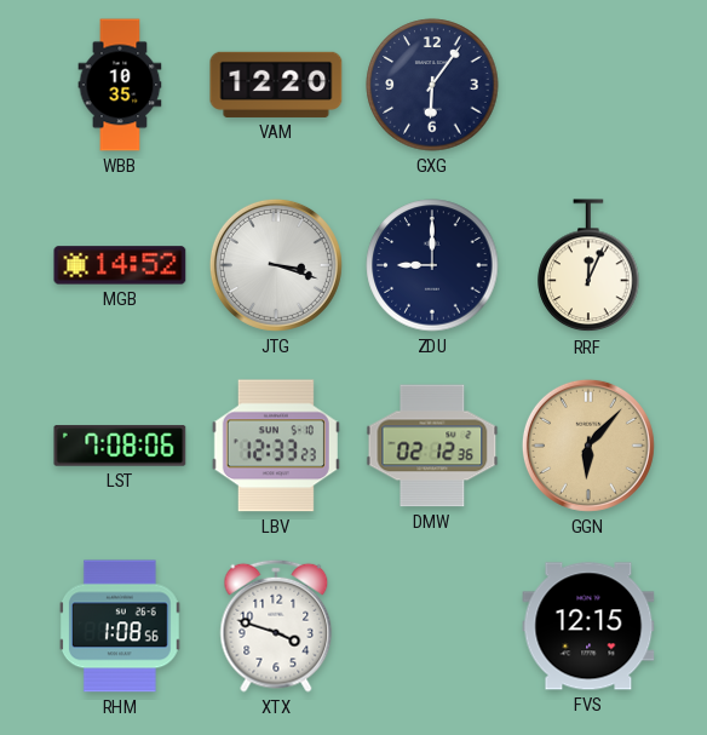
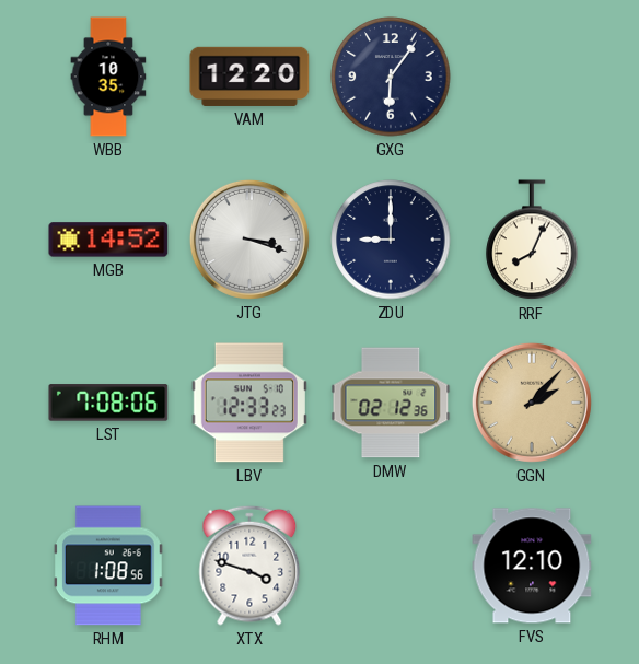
RRF: 12:04 -> 8:04
GGN: 6:07 -> 2:07
FVS: 12:15 -> 12:10
